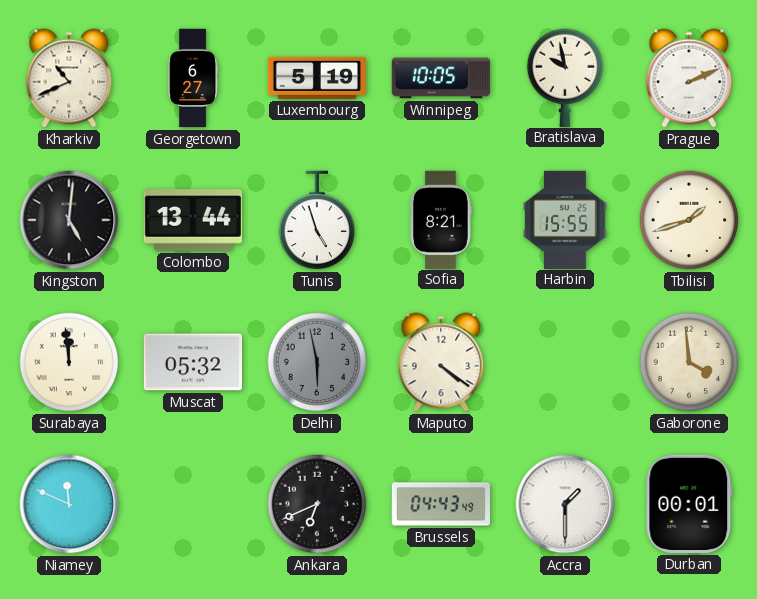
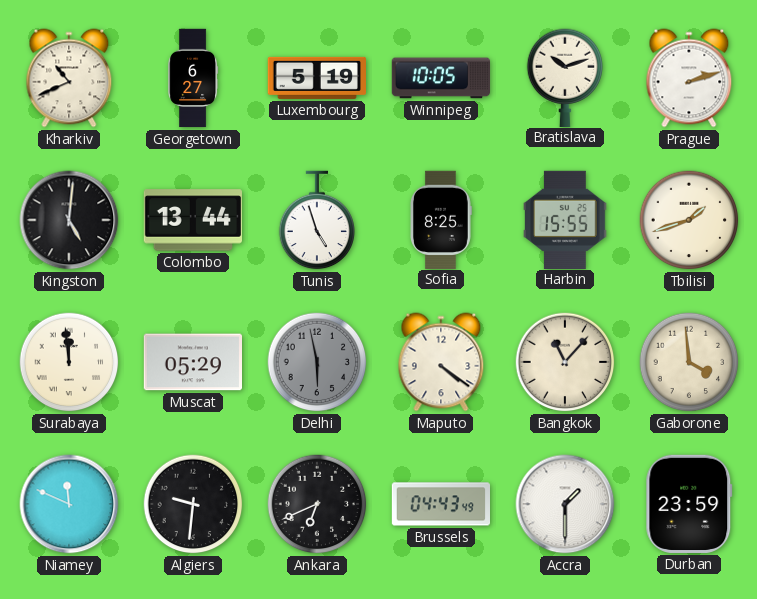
Bratislava: 9:58 -> 10:12
Prague: 2:11 -> 2:12
Sofia: 8:21 -> 8:25
Muscat: 05:32 -> 05:29
Bangkok: none -> 11:07
Algiers: none -> 9:31
Durban: 00:01 -> 23:59
